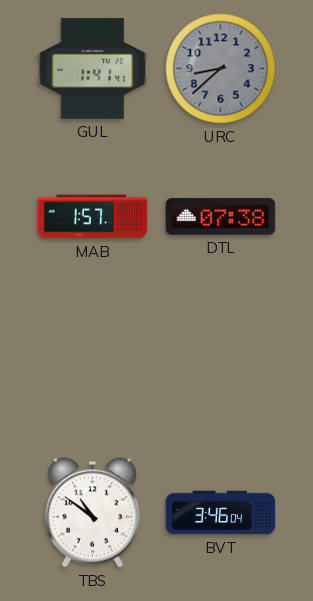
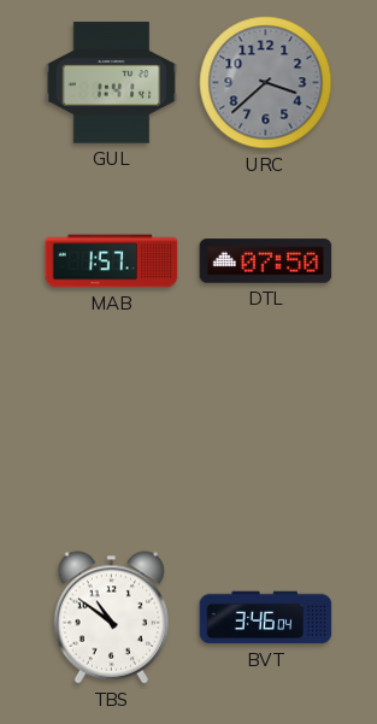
URC: 8:38 -> 3:38
DTL: 07:38 -> 07:50
